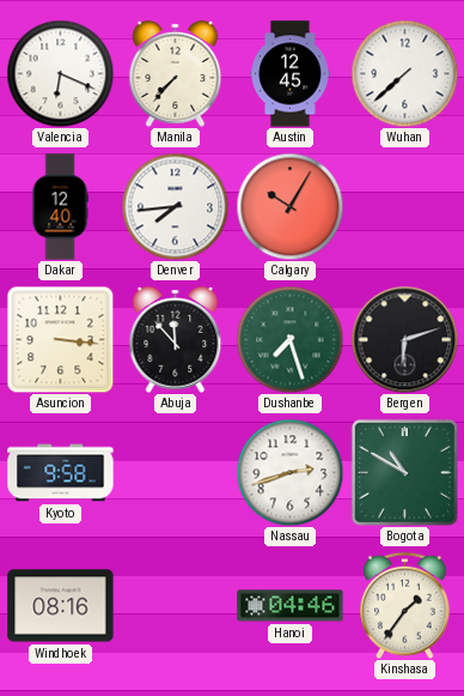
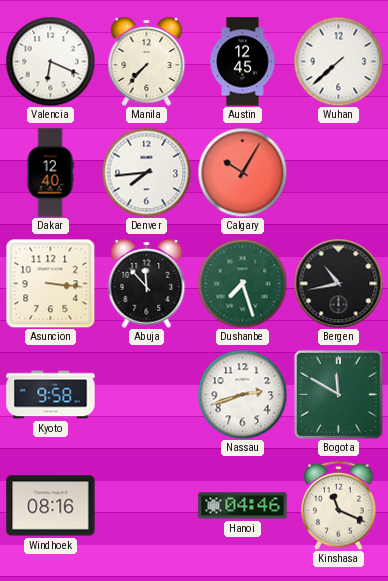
Bergen: 6:12 -> 10:43
Bogota: 10:50 -> 11:50
Kinshasa: 1:36 -> 11:19
